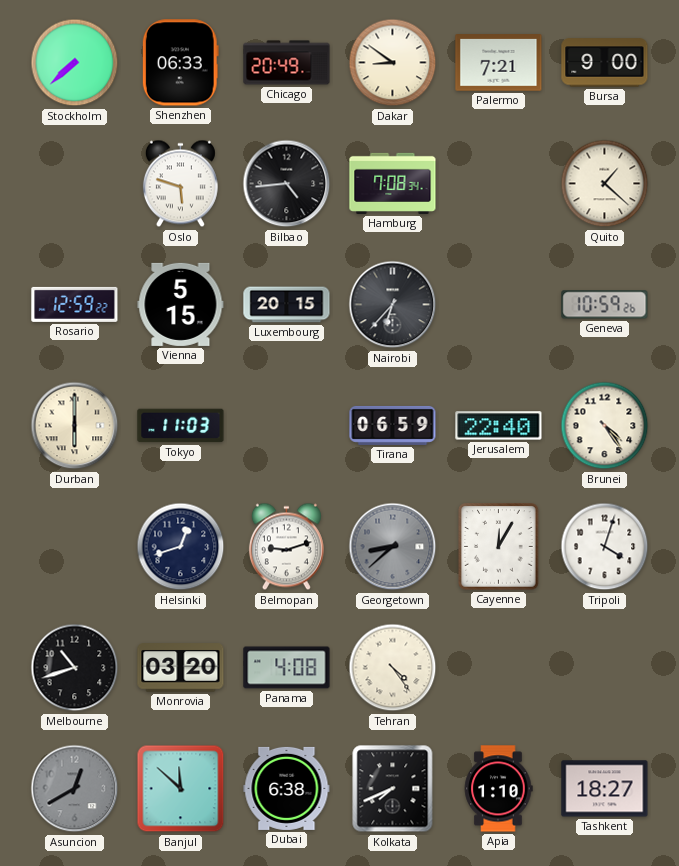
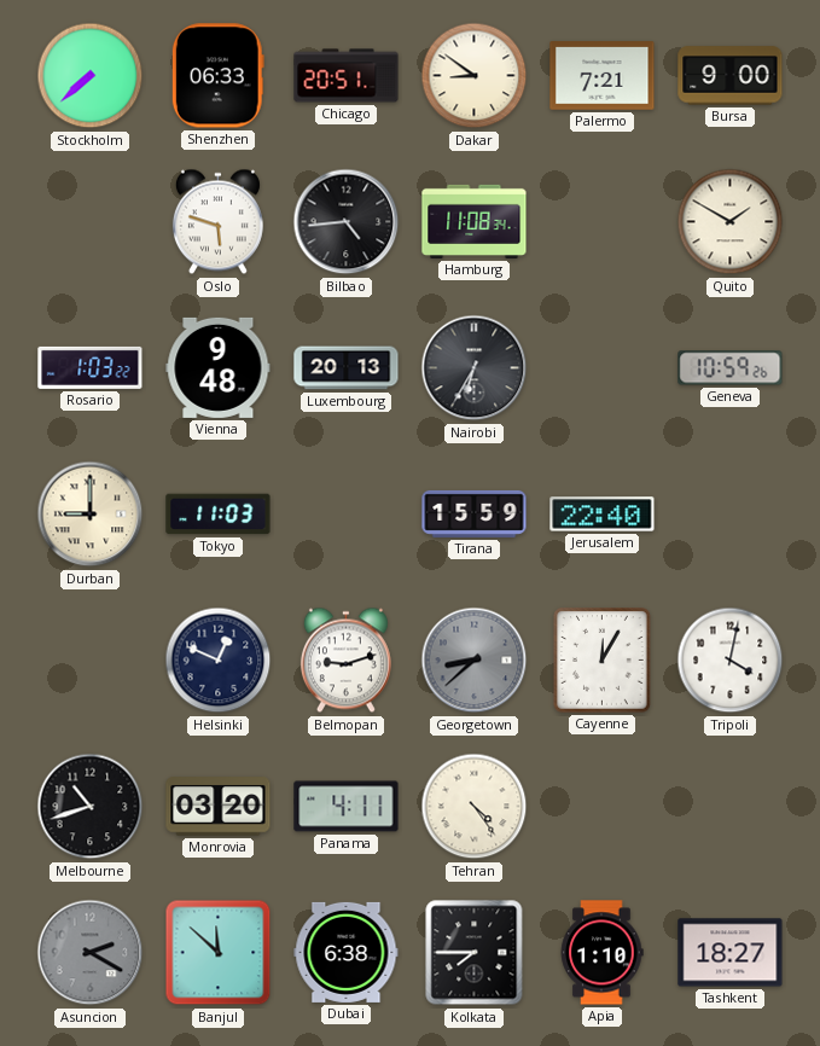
Chicago: 20:49 -> 20:51
Hamburg: 7:08 -> 11:08
Quito: 1:22 -> 1:50
Rosario: 12:59 -> 1:03
Vienna: 5:15 -> 9:48
Luxembourg: 20:15 -> 20:13
Nairobi: 6:37 -> 6:35
Durban: 6:00 -> 9:00
Tirana: 06:59 -> 15:59
Brunei: 4:24 -> none
Helsinki: 12:42 -> 12:49
Tripoli: 4:03 -> 4:02
Panama: 4:08 -> 4:11
Asuncion: 12:40 -> 2:20
Kolkata: 7:41 -> 7:45
